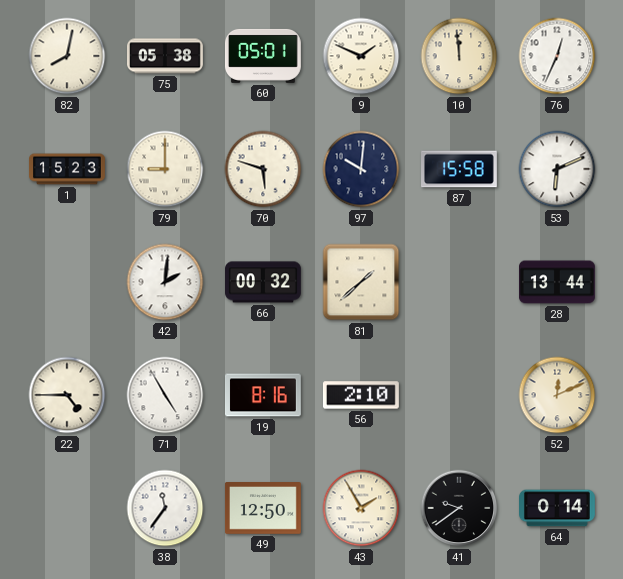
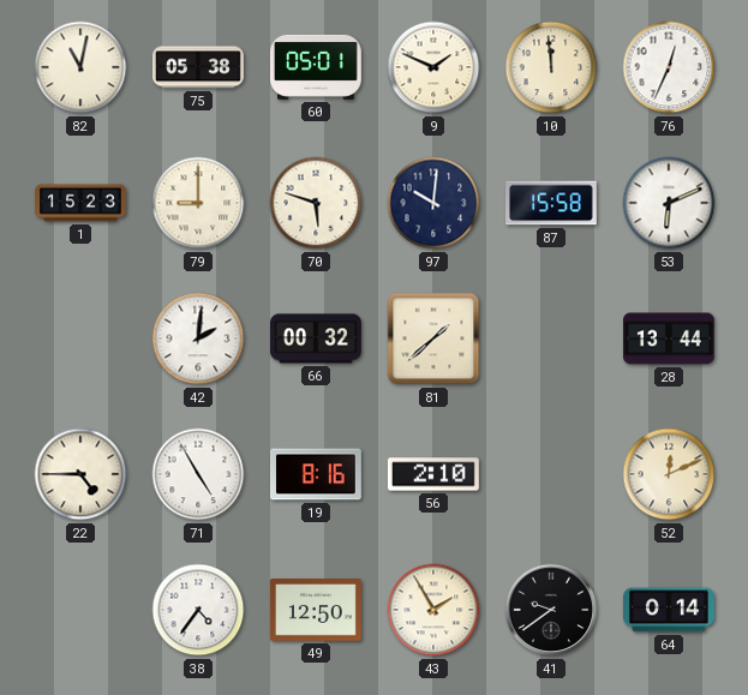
82: 8:02 -> 11:02
38: 11:36 -> 4:36
